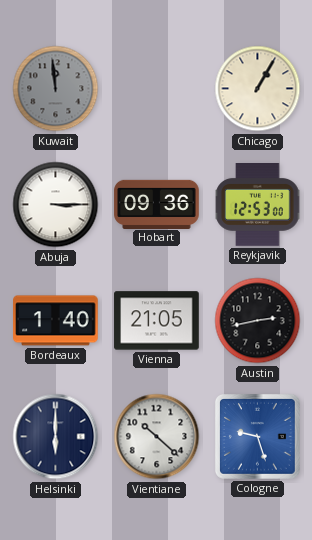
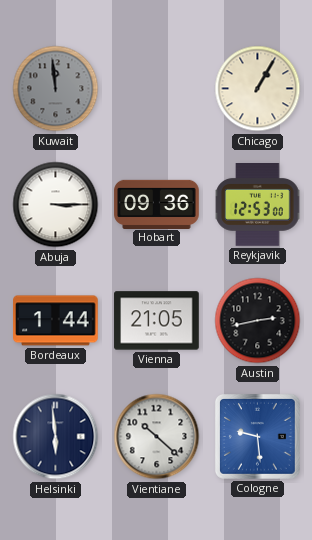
Bordeaux: 1:40 -> 1:44
Helsinki: 6:00 -> 5:59
Cologne: 9:27 -> 9:29
